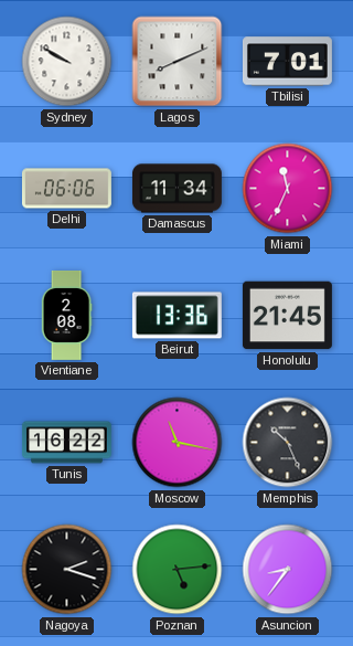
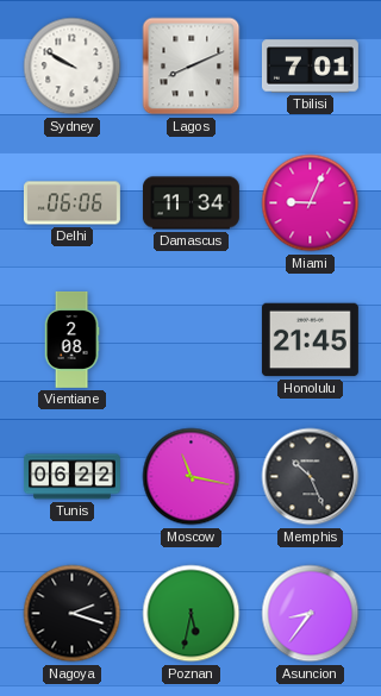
Miami: 11:34 -> 9:04
Beirut: 13:36 -> none
Tunis: 16:22 -> 06:22
Poznan: 5:14 -> 5:32
